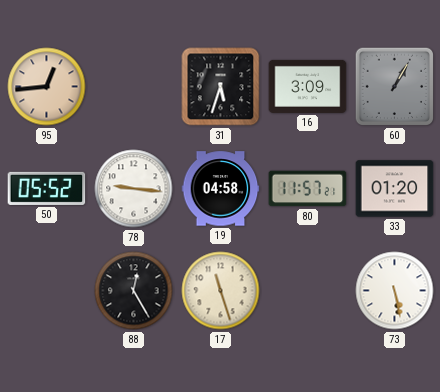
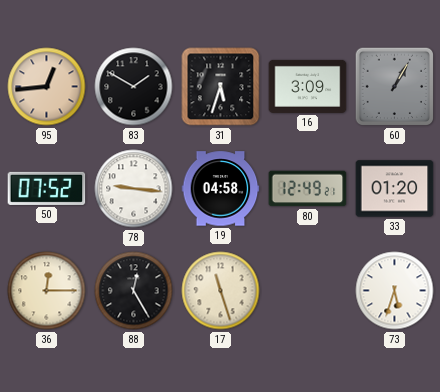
83: none -> 1:50
50: 05:52 -> 07:52
80: 11:57 -> 12:49
36: none -> 12:15
73: 5:28 -> 5:33
